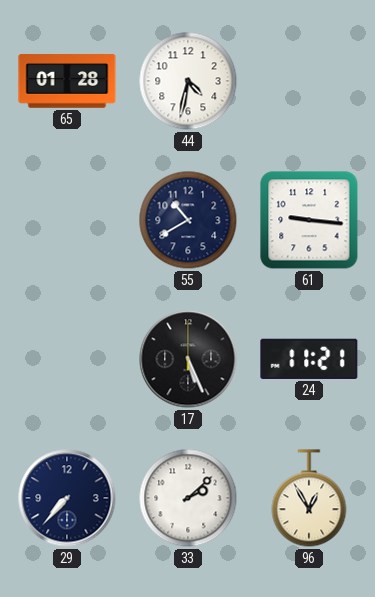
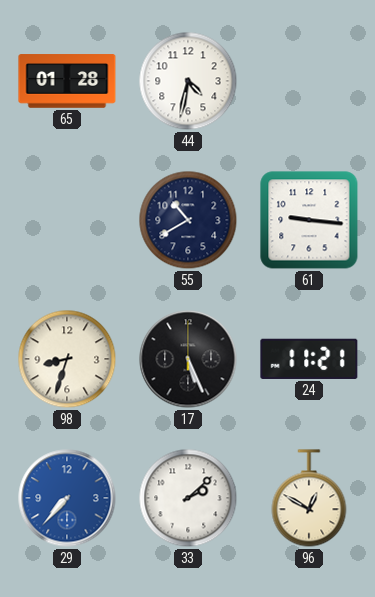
98: none -> 8:33
29 dial: navy -> blue
96: 12:55 -> 12:50
